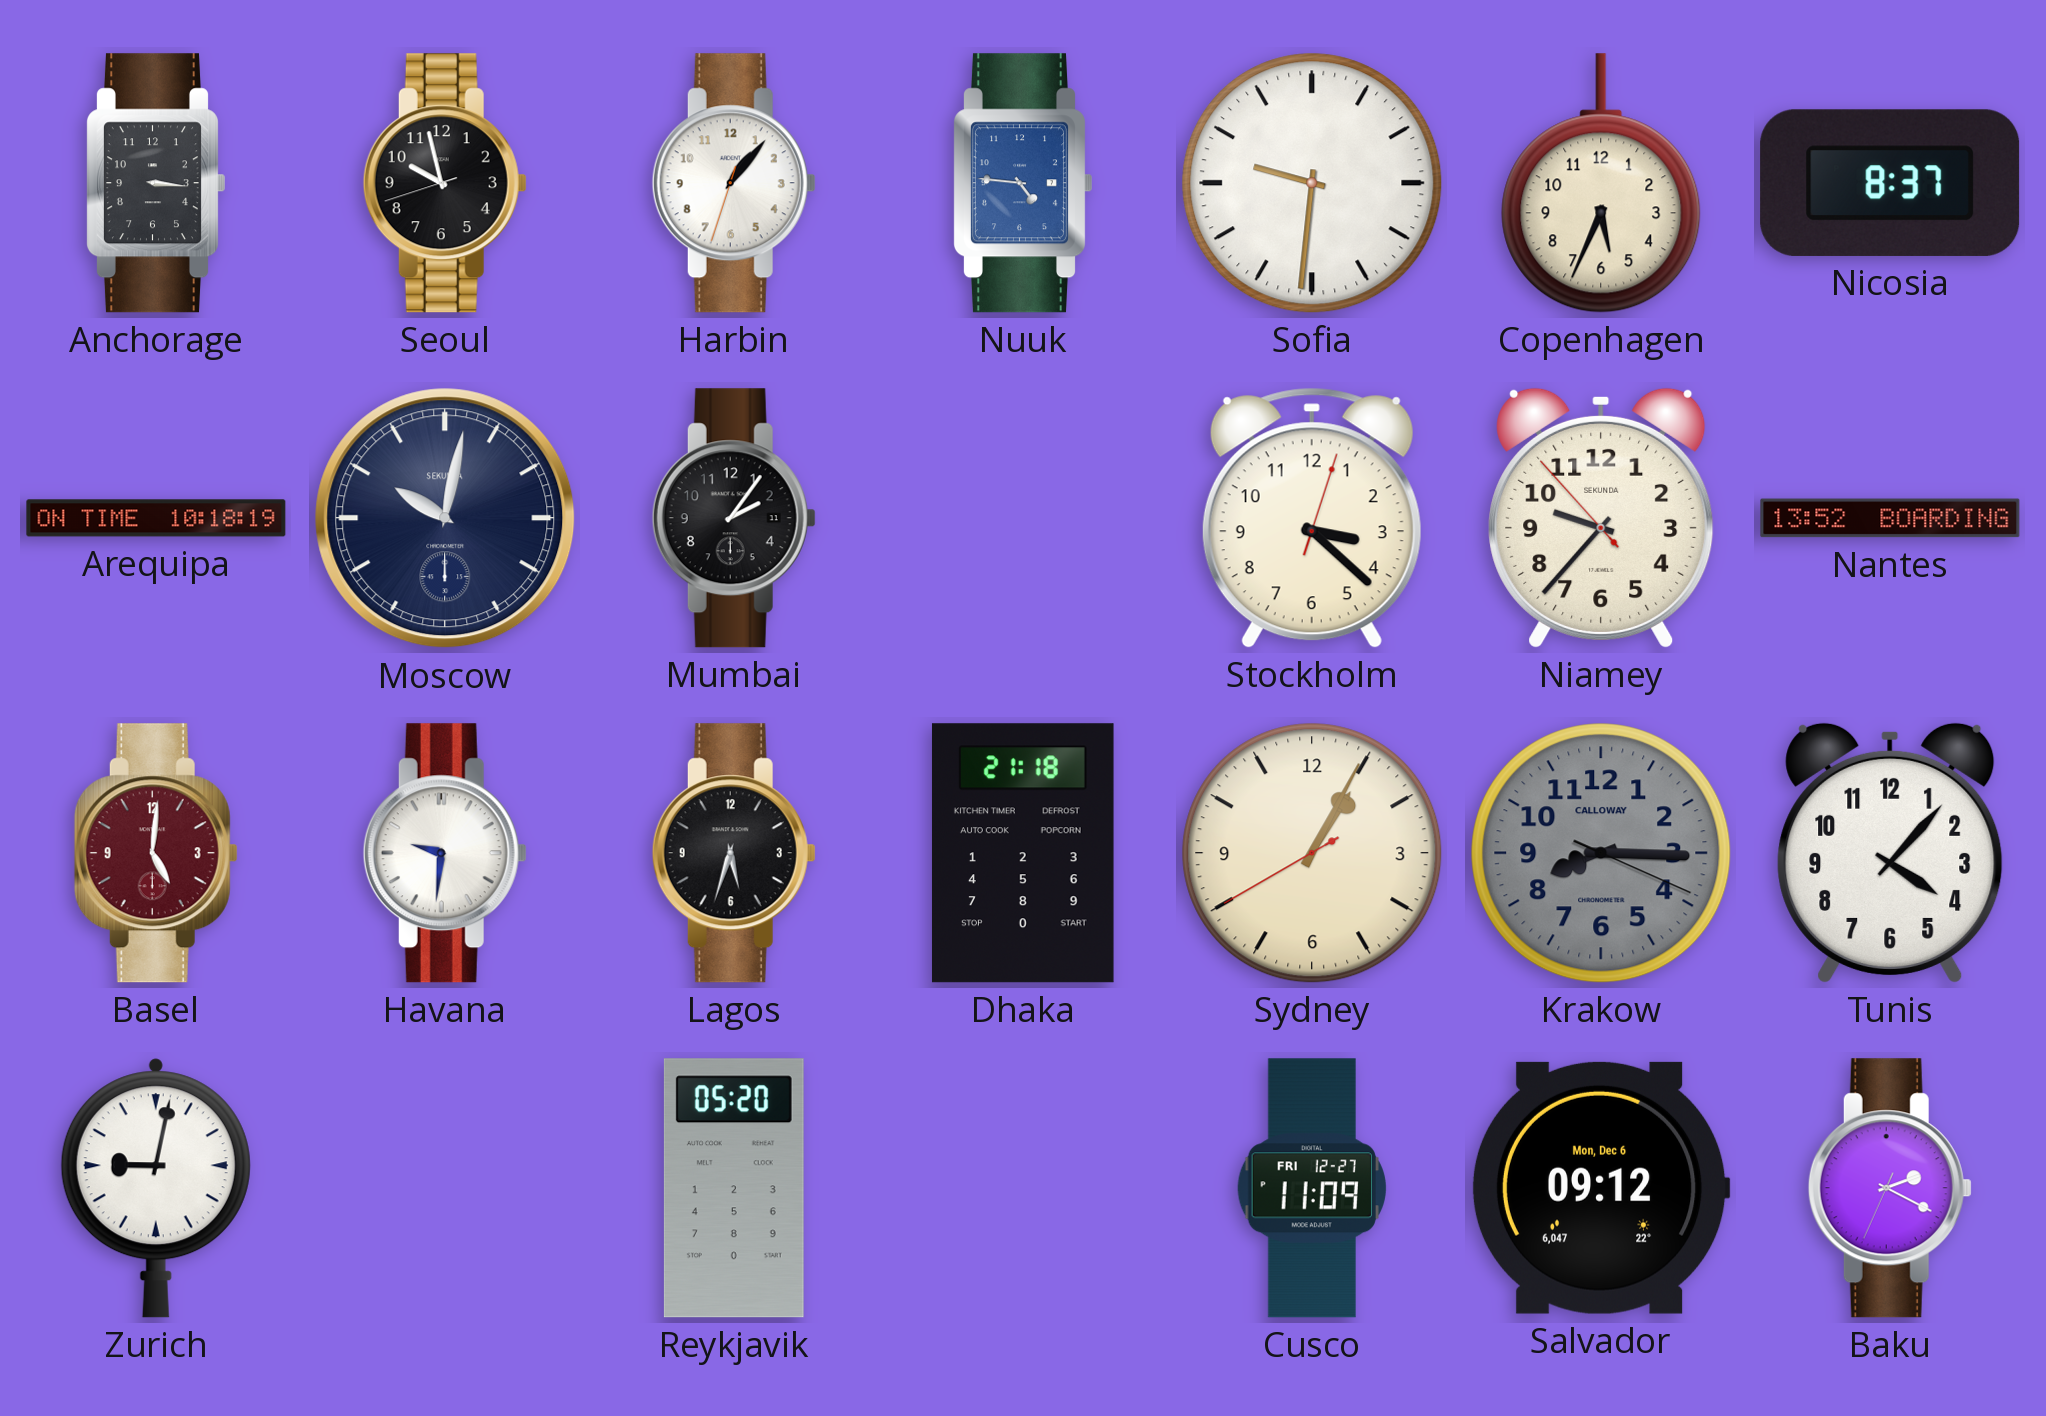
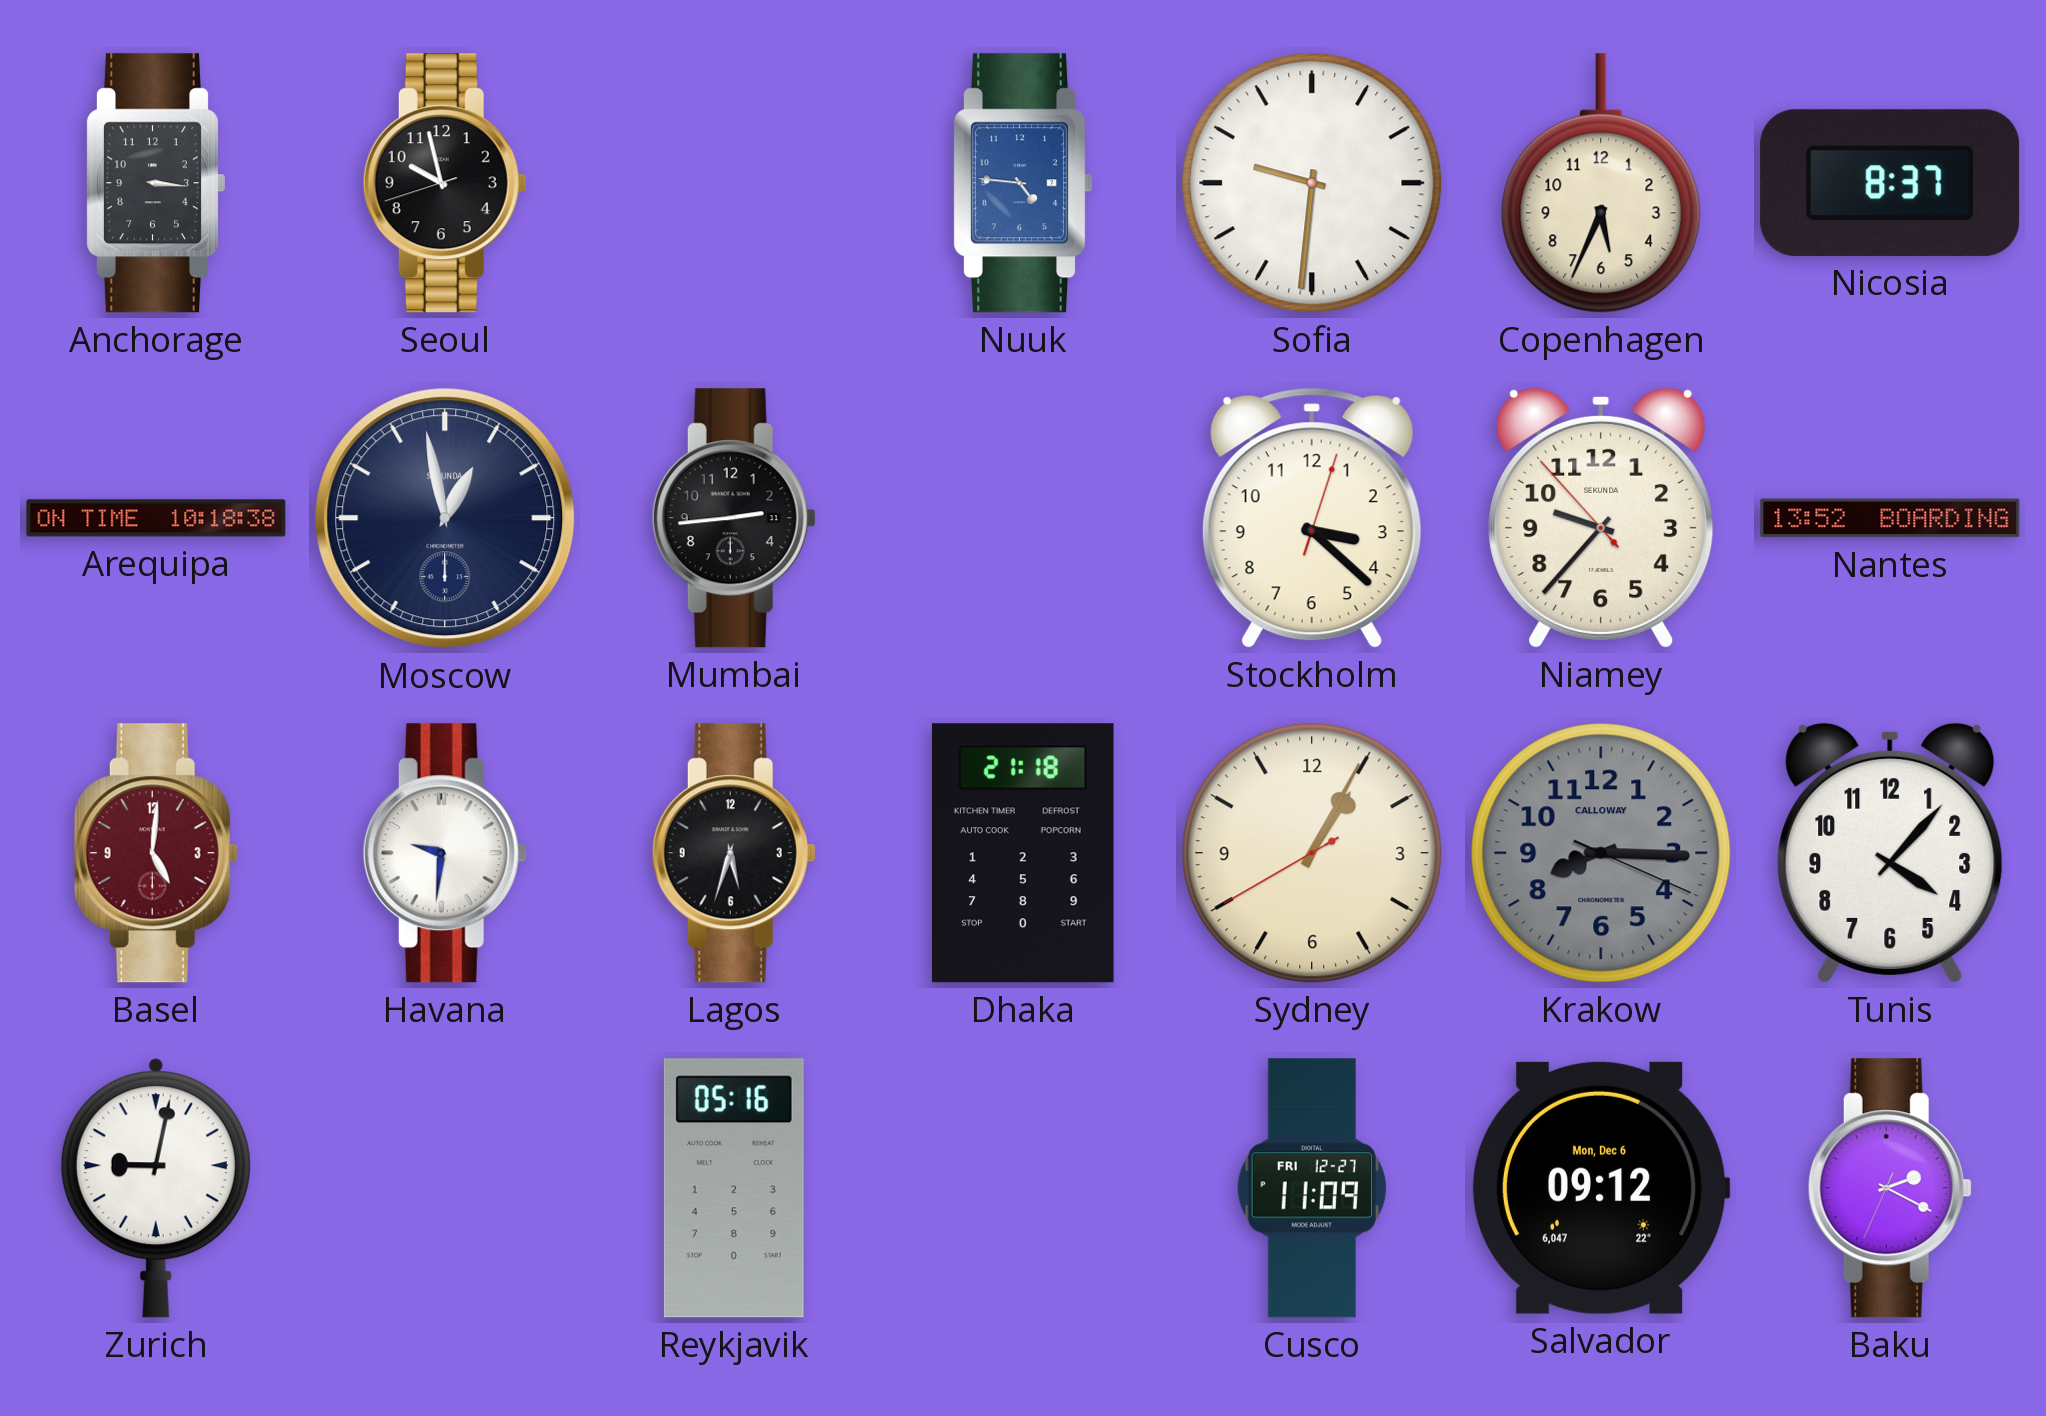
Harbin: 1:06 -> none
Arequipa: 10:18:19 -> 10:18:38
Moscow: 10:02 -> 12:58
Mumbai: 2:06 -> 2:44
Reykjavik: 05:20 -> 05:16
